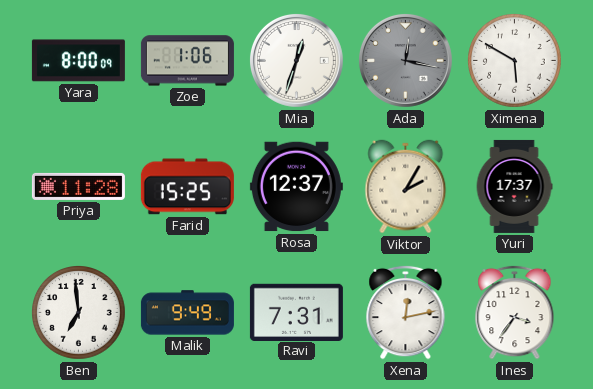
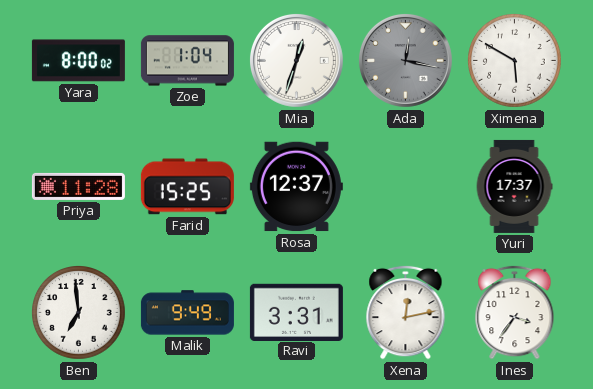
Yara: 8:00:09 -> 8:00:02
Zoe: 1:06 -> 1:04
Viktor: 2:05 -> none
Ravi: 7:31 -> 3:31
